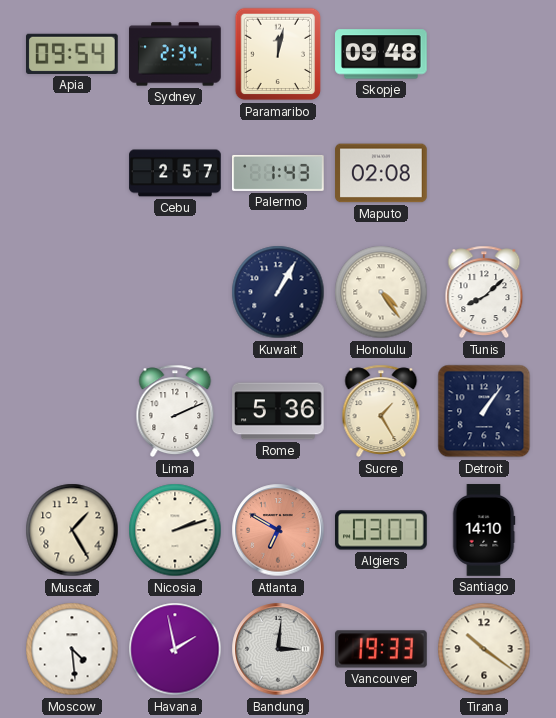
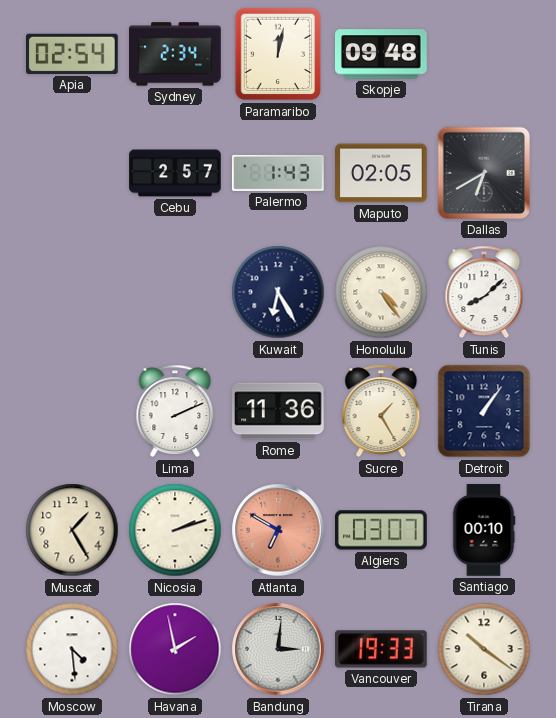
Apia: 09:54 -> 02:54
Maputo: 02:08 -> 02:05
Dallas: none -> 6:40
Kuwait: 1:05 -> 6:25
Rome: 5:36 -> 11:36
Santiago: 14:10 -> 00:10
